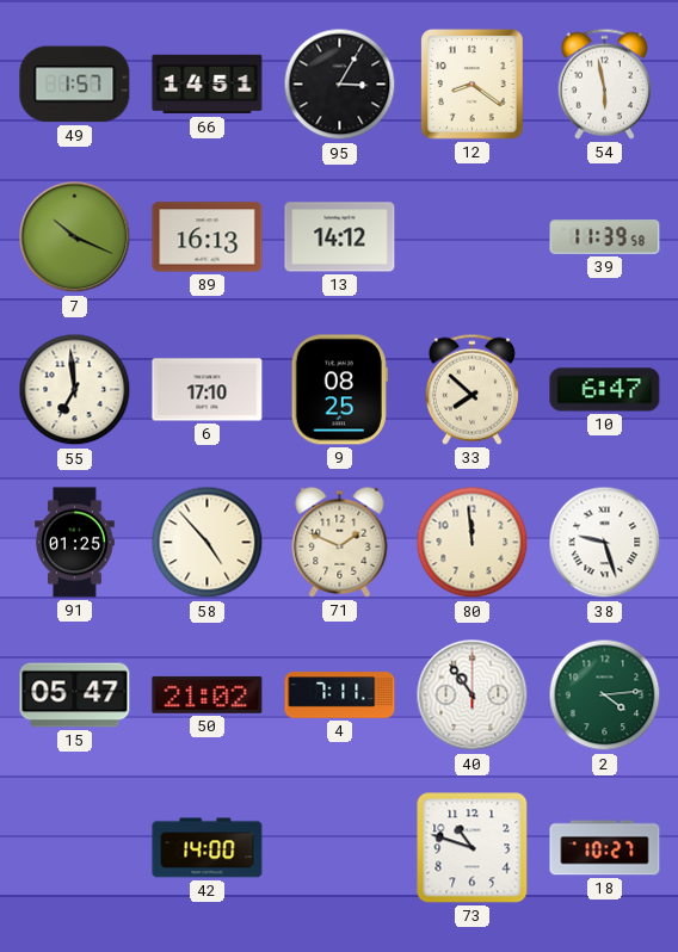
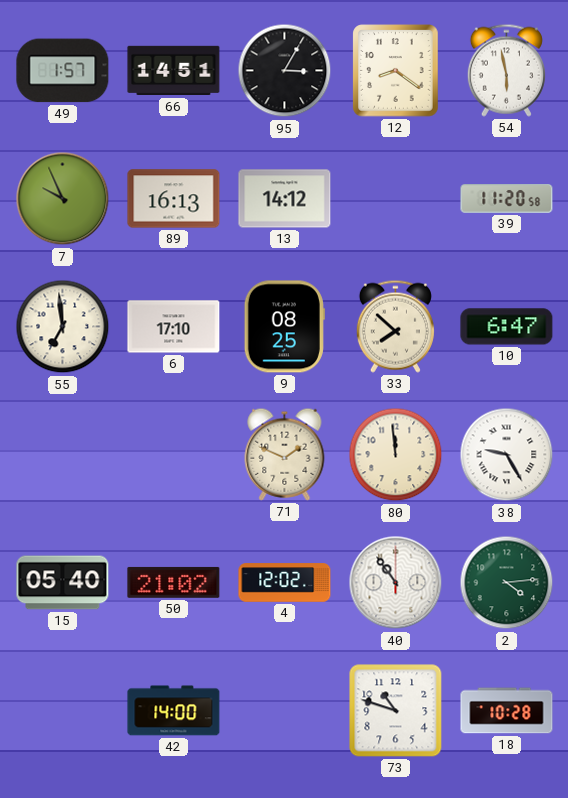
7: 10:19 -> 9:56
39: 11:39 -> 11:20
91: 01:25 -> none
58: 4:53 -> none
38: 9:27 -> 9:25
15: 05:47 -> 05:40
4: 7:11 -> 12:02
18: 10:27 -> 10:28
